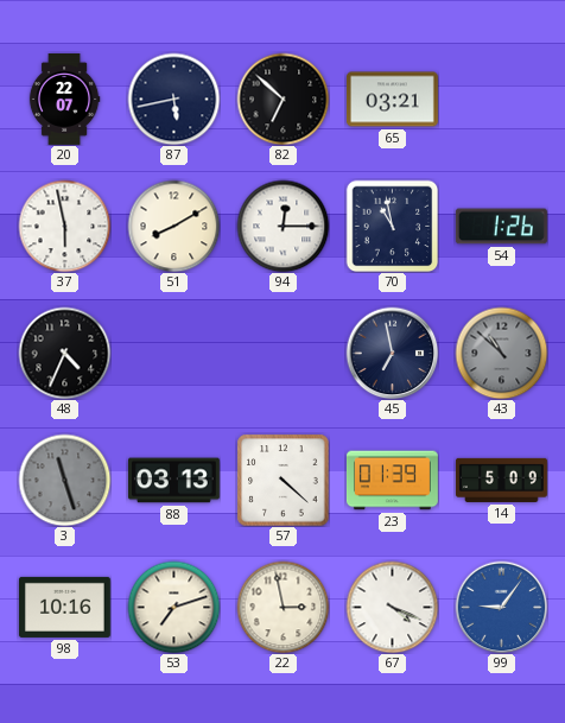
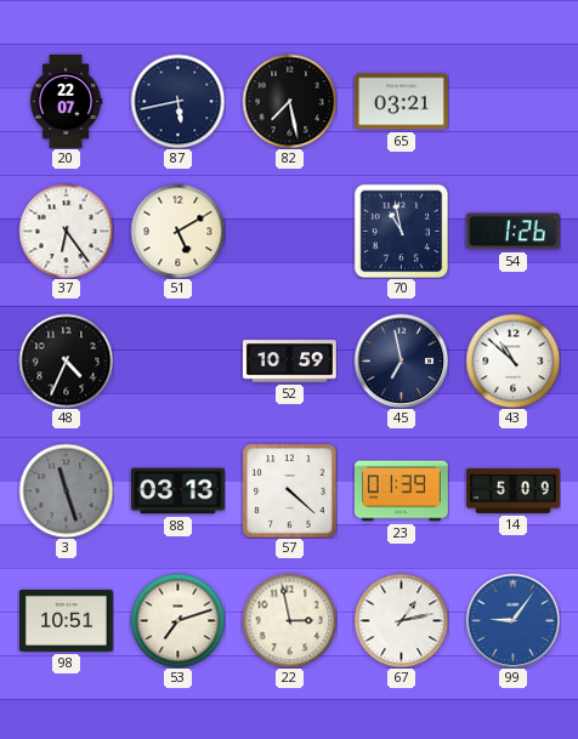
82: 6:52 -> 7:28
37: 5:58 -> 6:24
51: 8:10 -> 5:10
94: 12:15 -> none
52: none -> 10:59
43 dial: grey -> white
98: 10:16 -> 10:51
67: 4:19 -> 1:13
